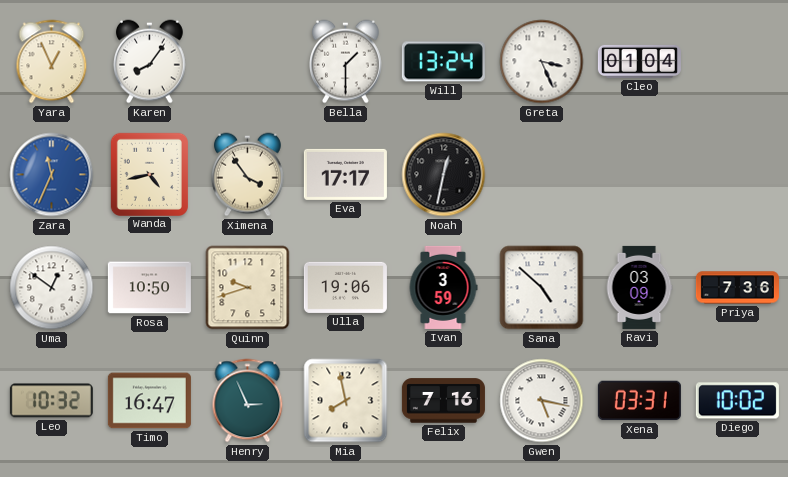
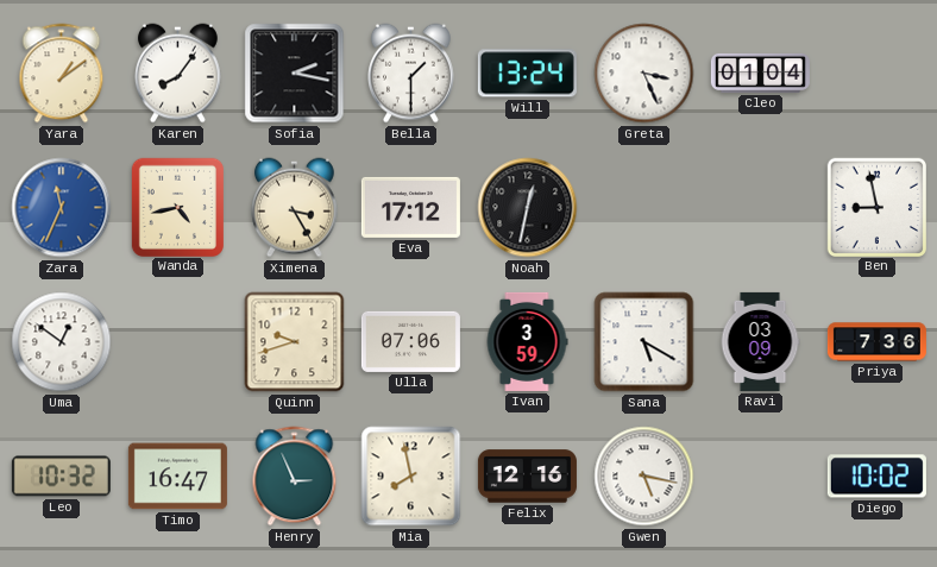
Yara: 12:56 -> 1:09
Sofia: none -> 2:17
Ximena: 3:54 -> 3:25
Eva: 17:17 -> 17:12
Ben: none -> 8:58
Rosa: 10:50 -> none
Ulla: 19:06 -> 07:06
Sana: 4:52 -> 5:20
Felix: 7:16 -> 12:16
Xena: 03:31 -> none
